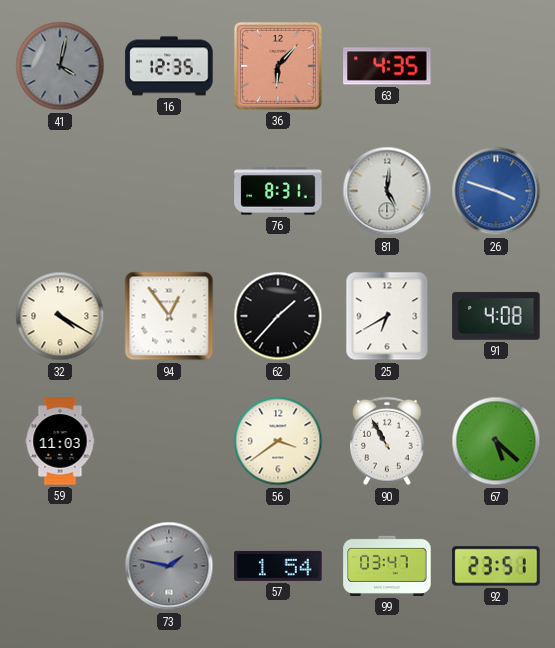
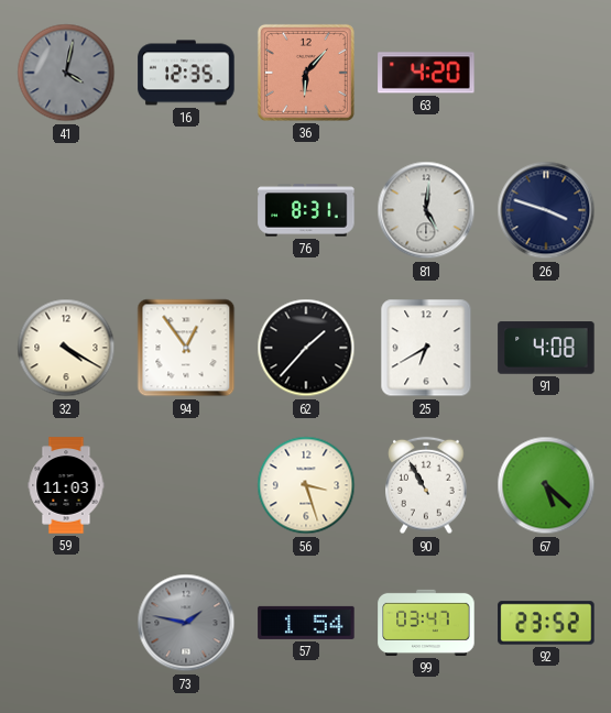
63: 4:35 -> 4:20
26 dial: blue -> navy
56: 3:39 -> 3:27
92: 23:51 -> 23:52
